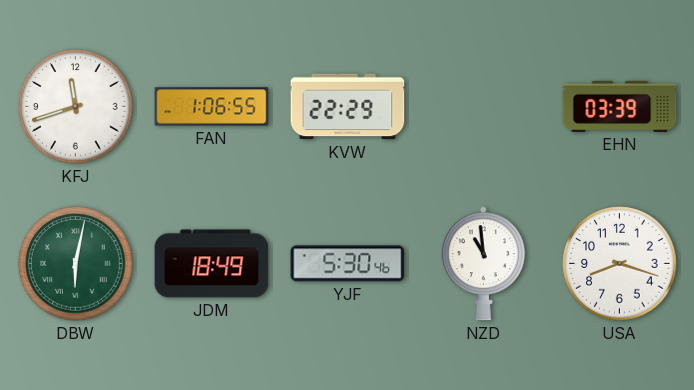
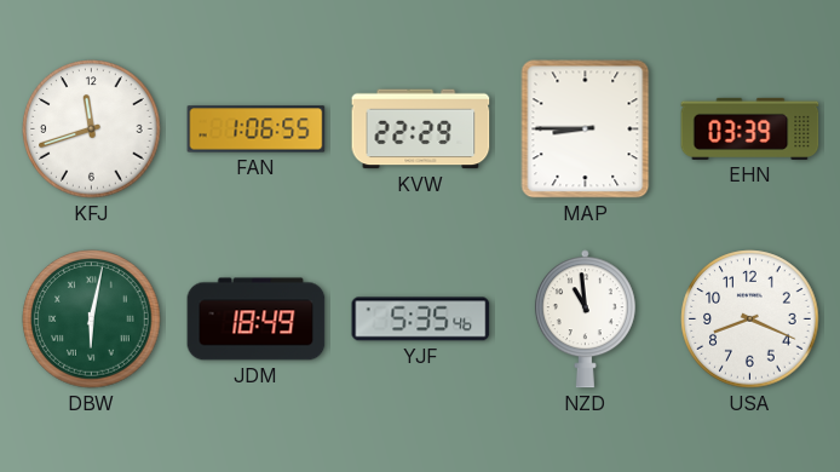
MAP: none -> 8:45
YJF: 5:30 -> 5:35
USA: 8:18 -> 8:19
